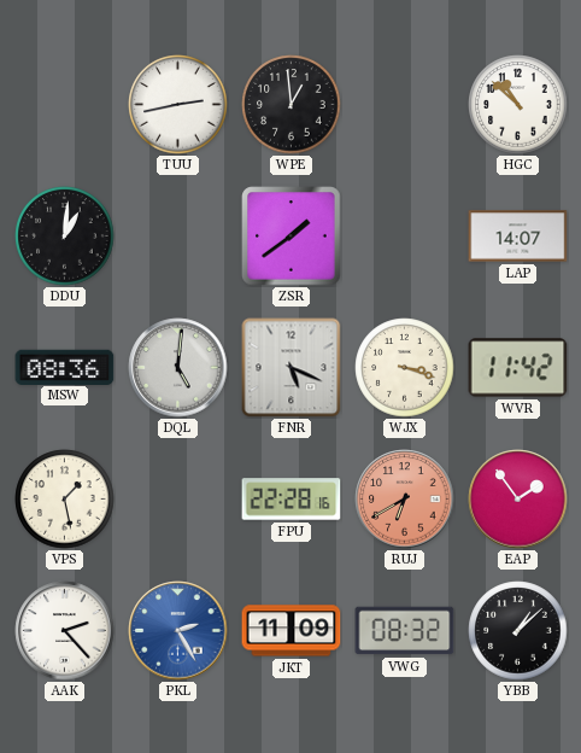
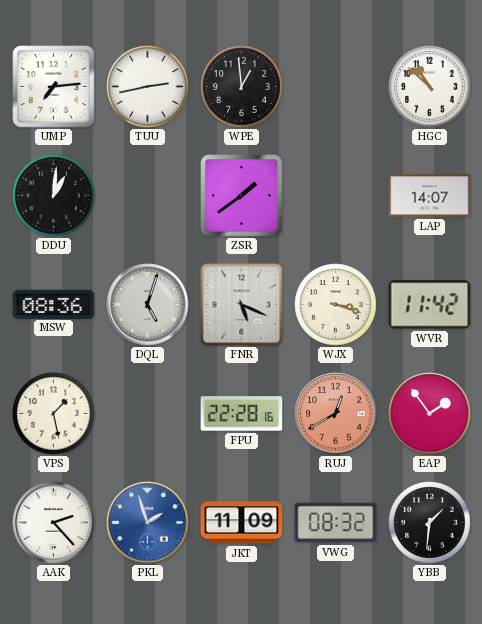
UMP: none -> 7:14
DQL: 5:01 -> 5:03
RUJ: 6:40 -> 12:40
PKL: 2:25 -> 1:57
YBB: 1:08 -> 1:31
